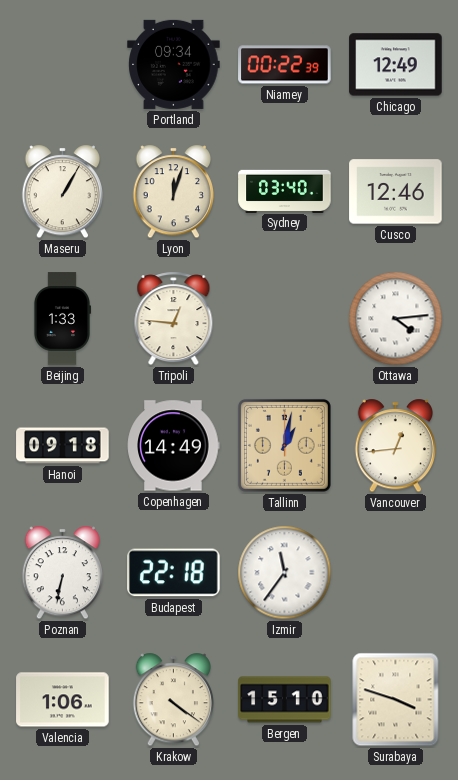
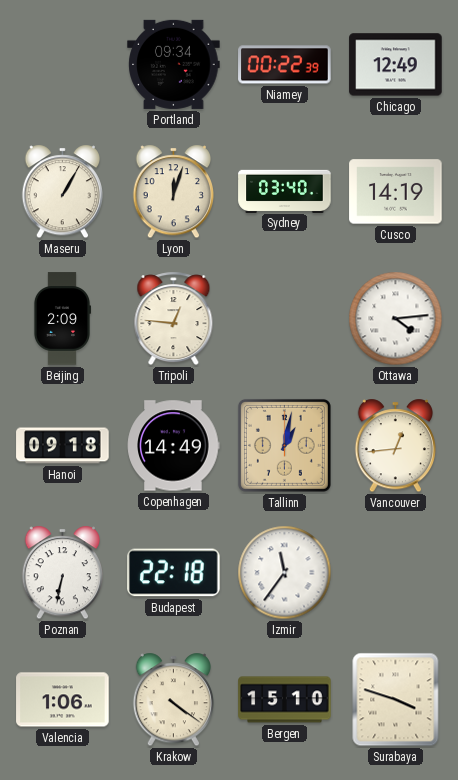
Cusco: 12:46 -> 14:19
Beijing: 1:33 -> 2:09
